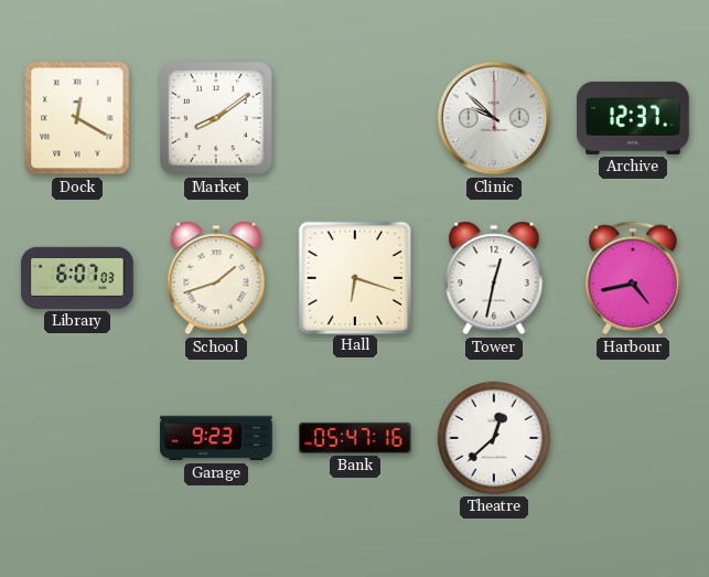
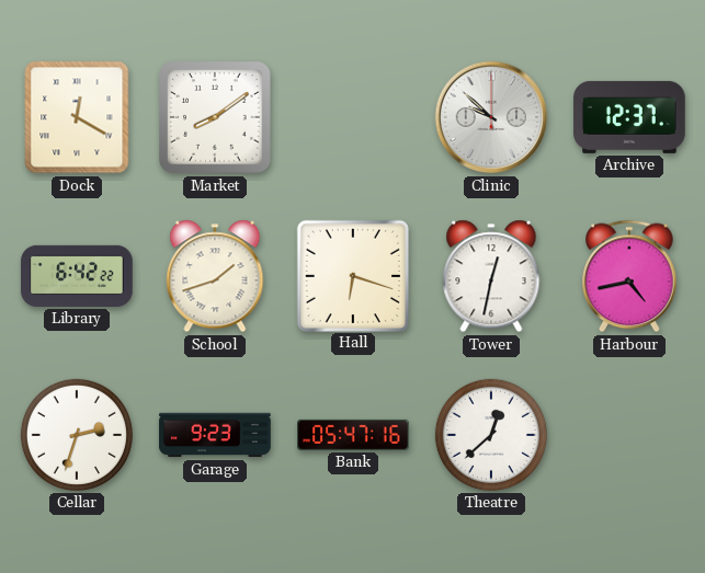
Library: 6:07 -> 6:42
Cellar: none -> 2:33
